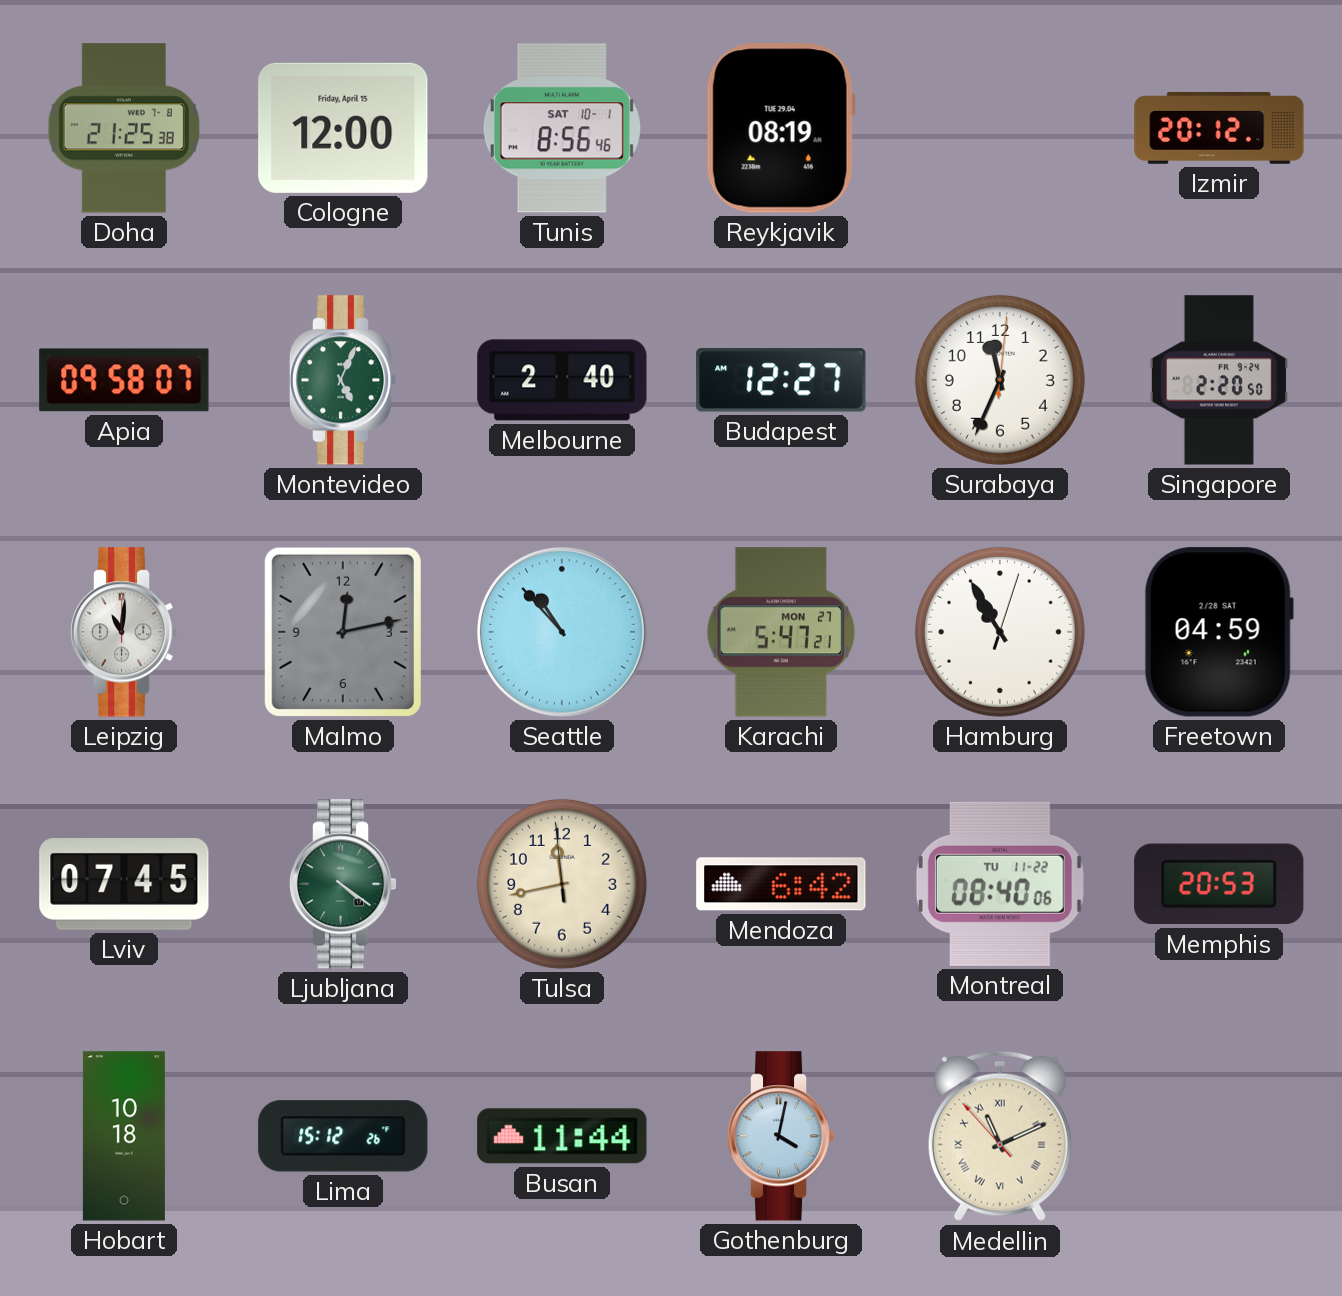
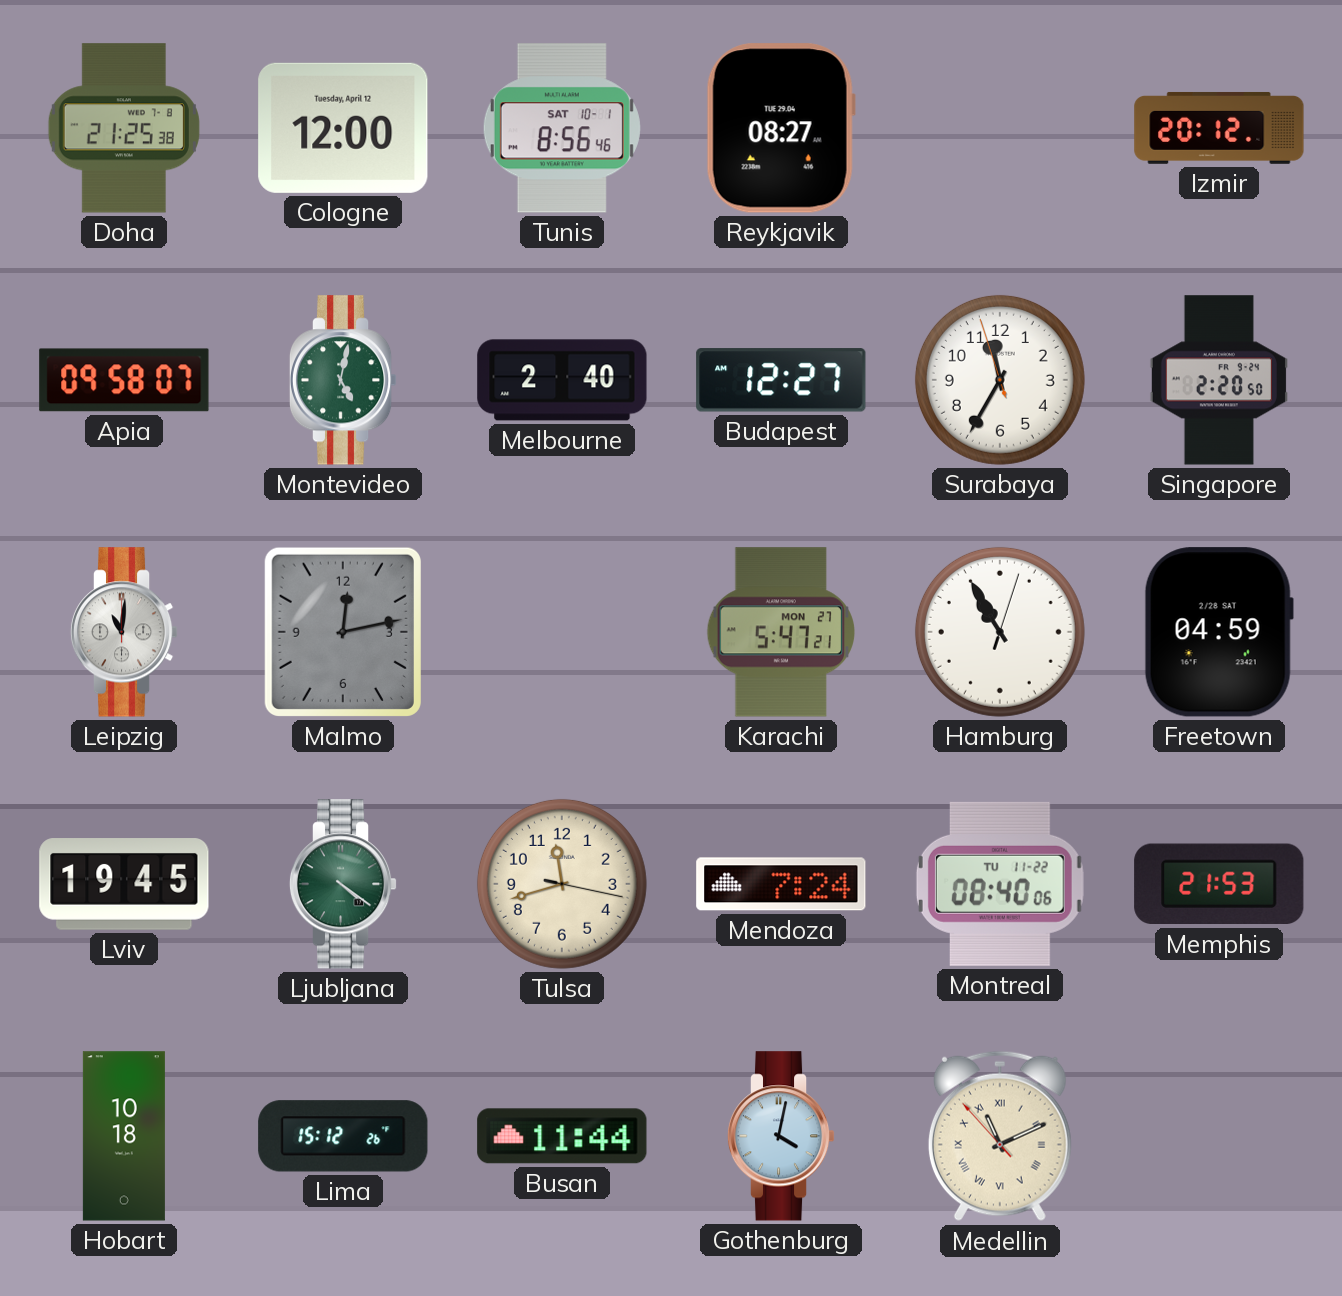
Cologne date: Friday, April 15 -> Tuesday, April 12
Reykjavik: 08:19 -> 08:27
Montevideo: 5:04 -> 5:02
Surabaya: 11:34:01 -> 11:34:57
Seattle: 10:53 -> none
Lviv: 07:45 -> 19:45
Tulsa: 11:42:59 -> 11:42:17
Mendoza: 6:42 -> 7:24
Memphis: 20:53 -> 21:53
